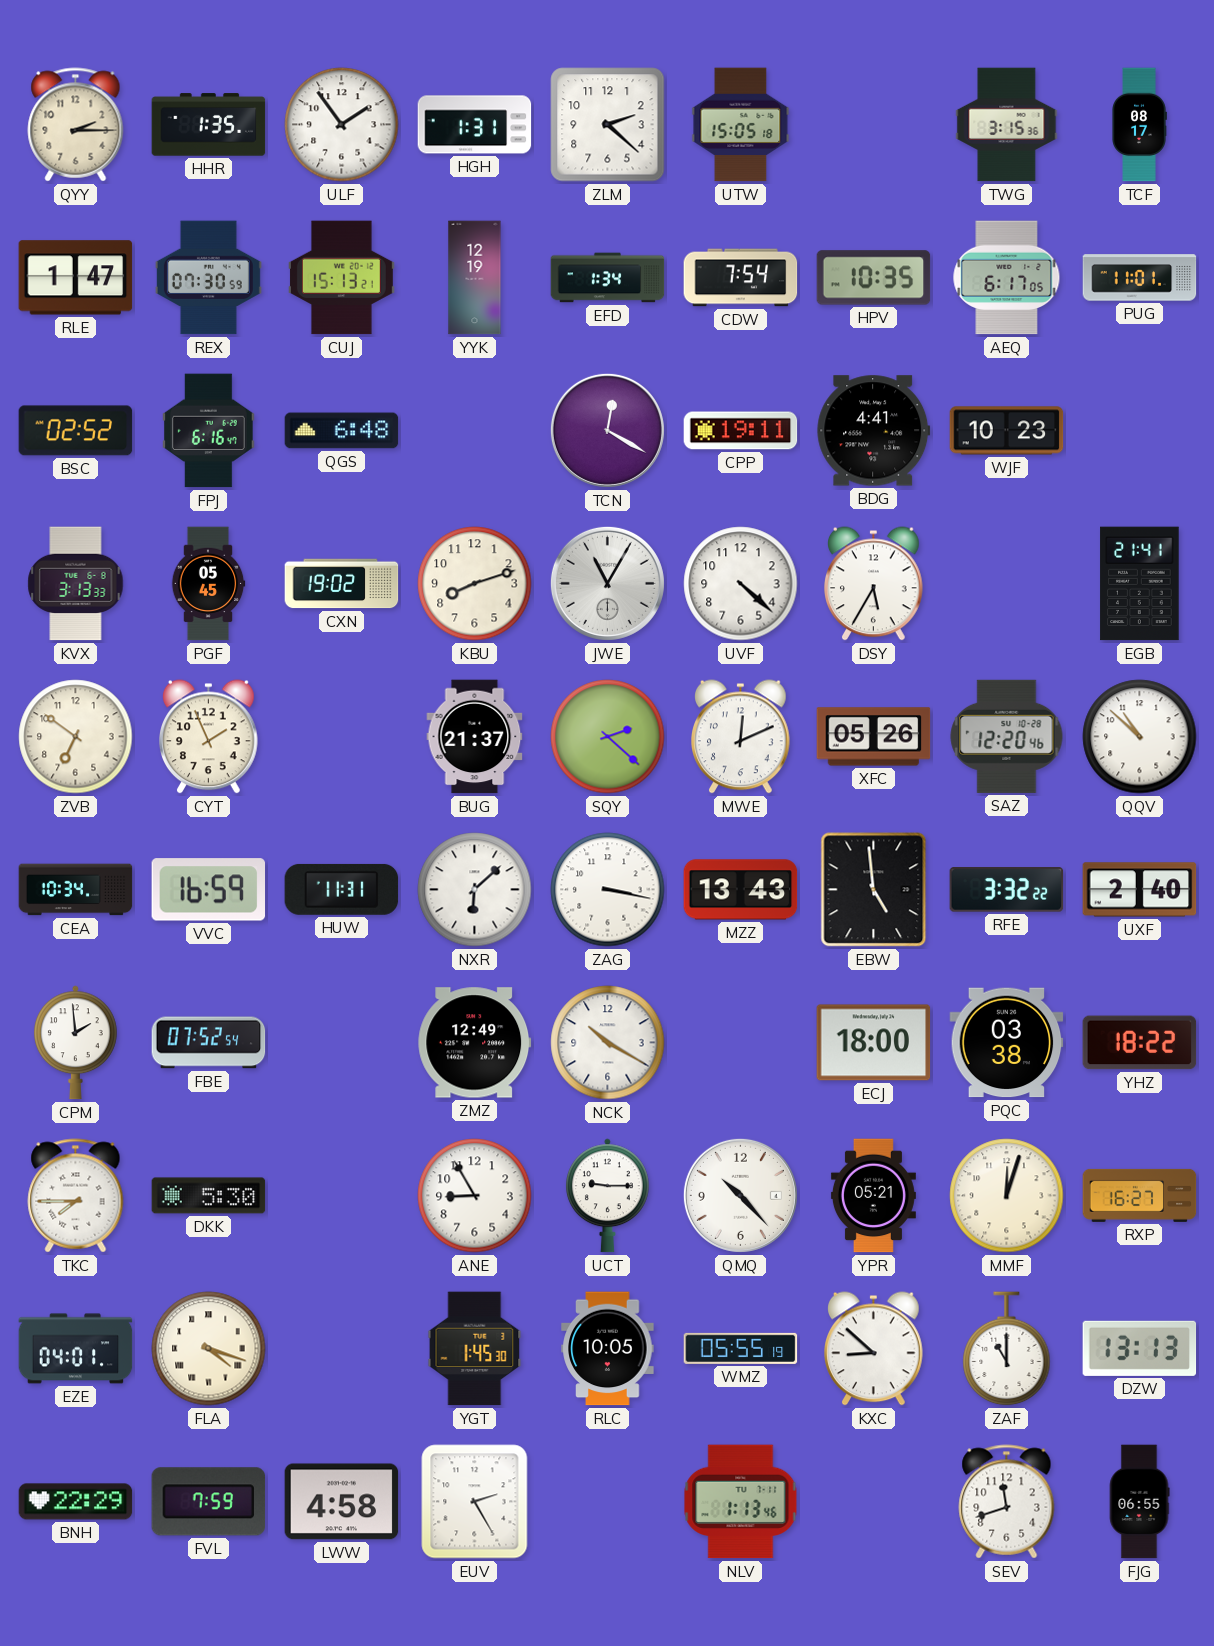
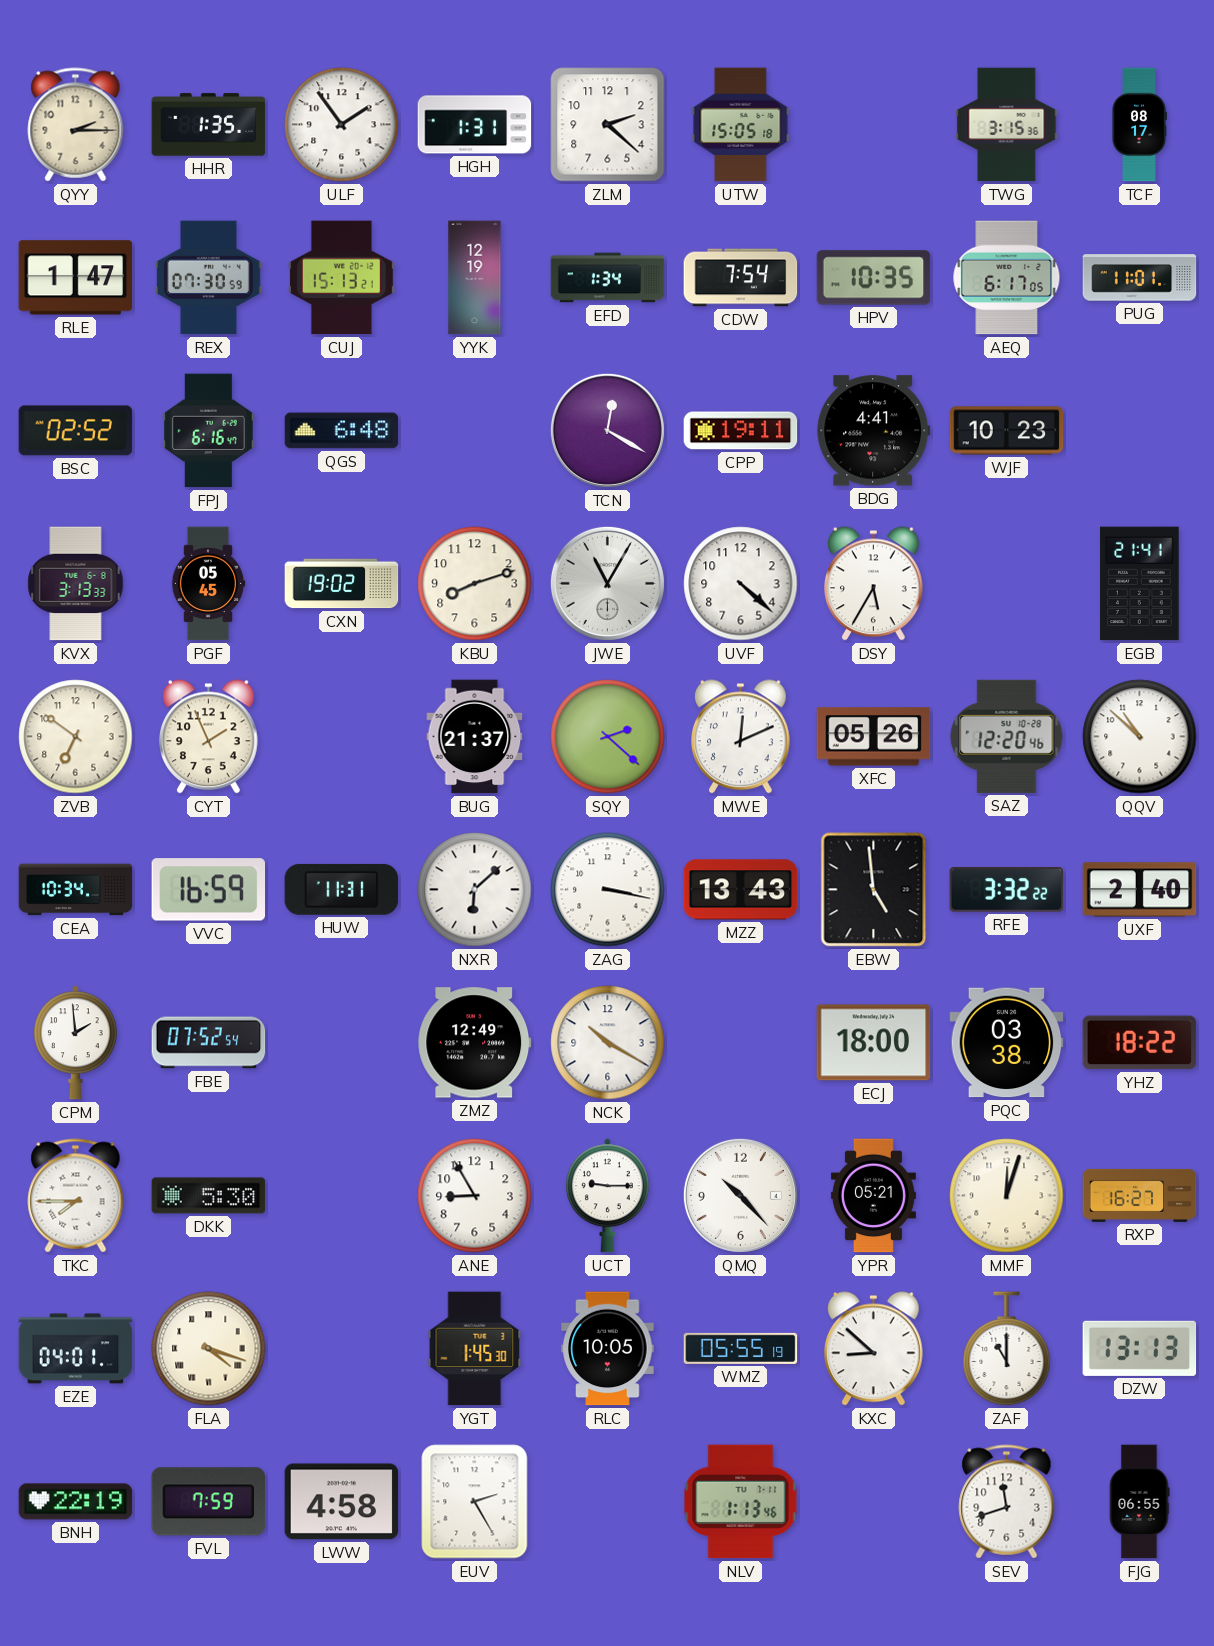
BNH: 22:29 -> 22:19
